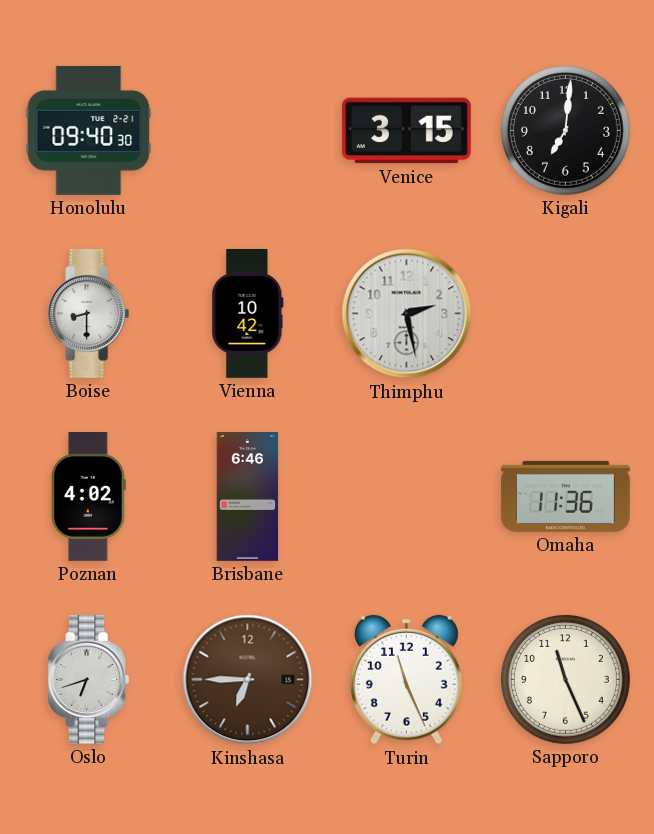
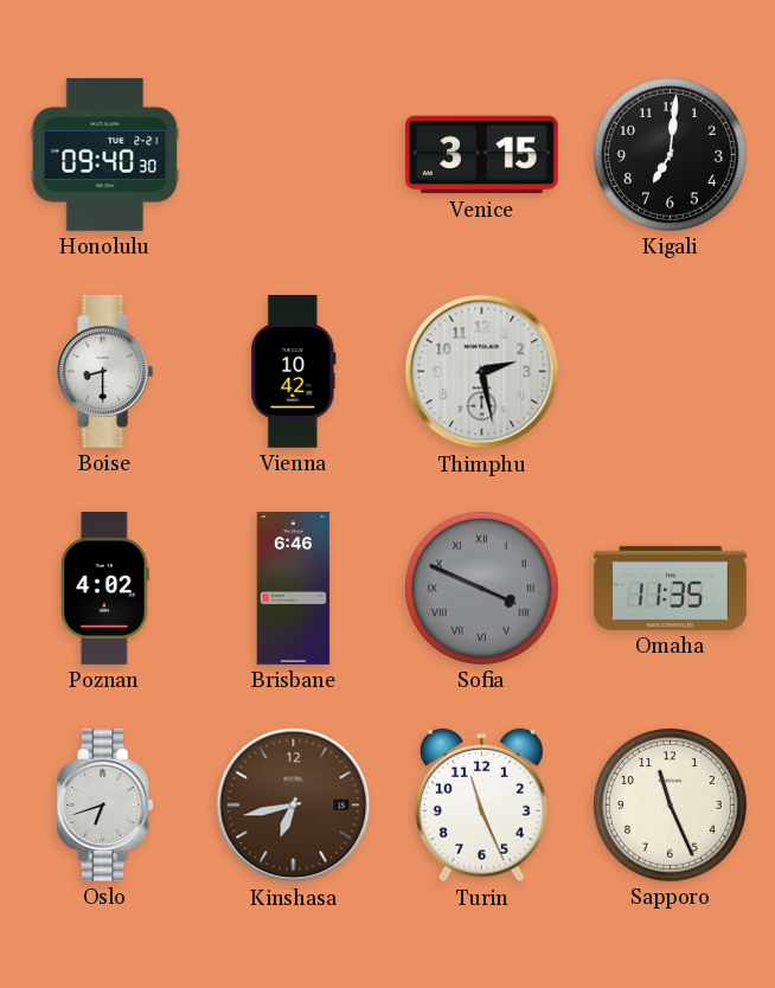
Sofia: none -> 3:49
Omaha: 11:36 -> 11:35
Kinshasa: 6:45 -> 6:43
